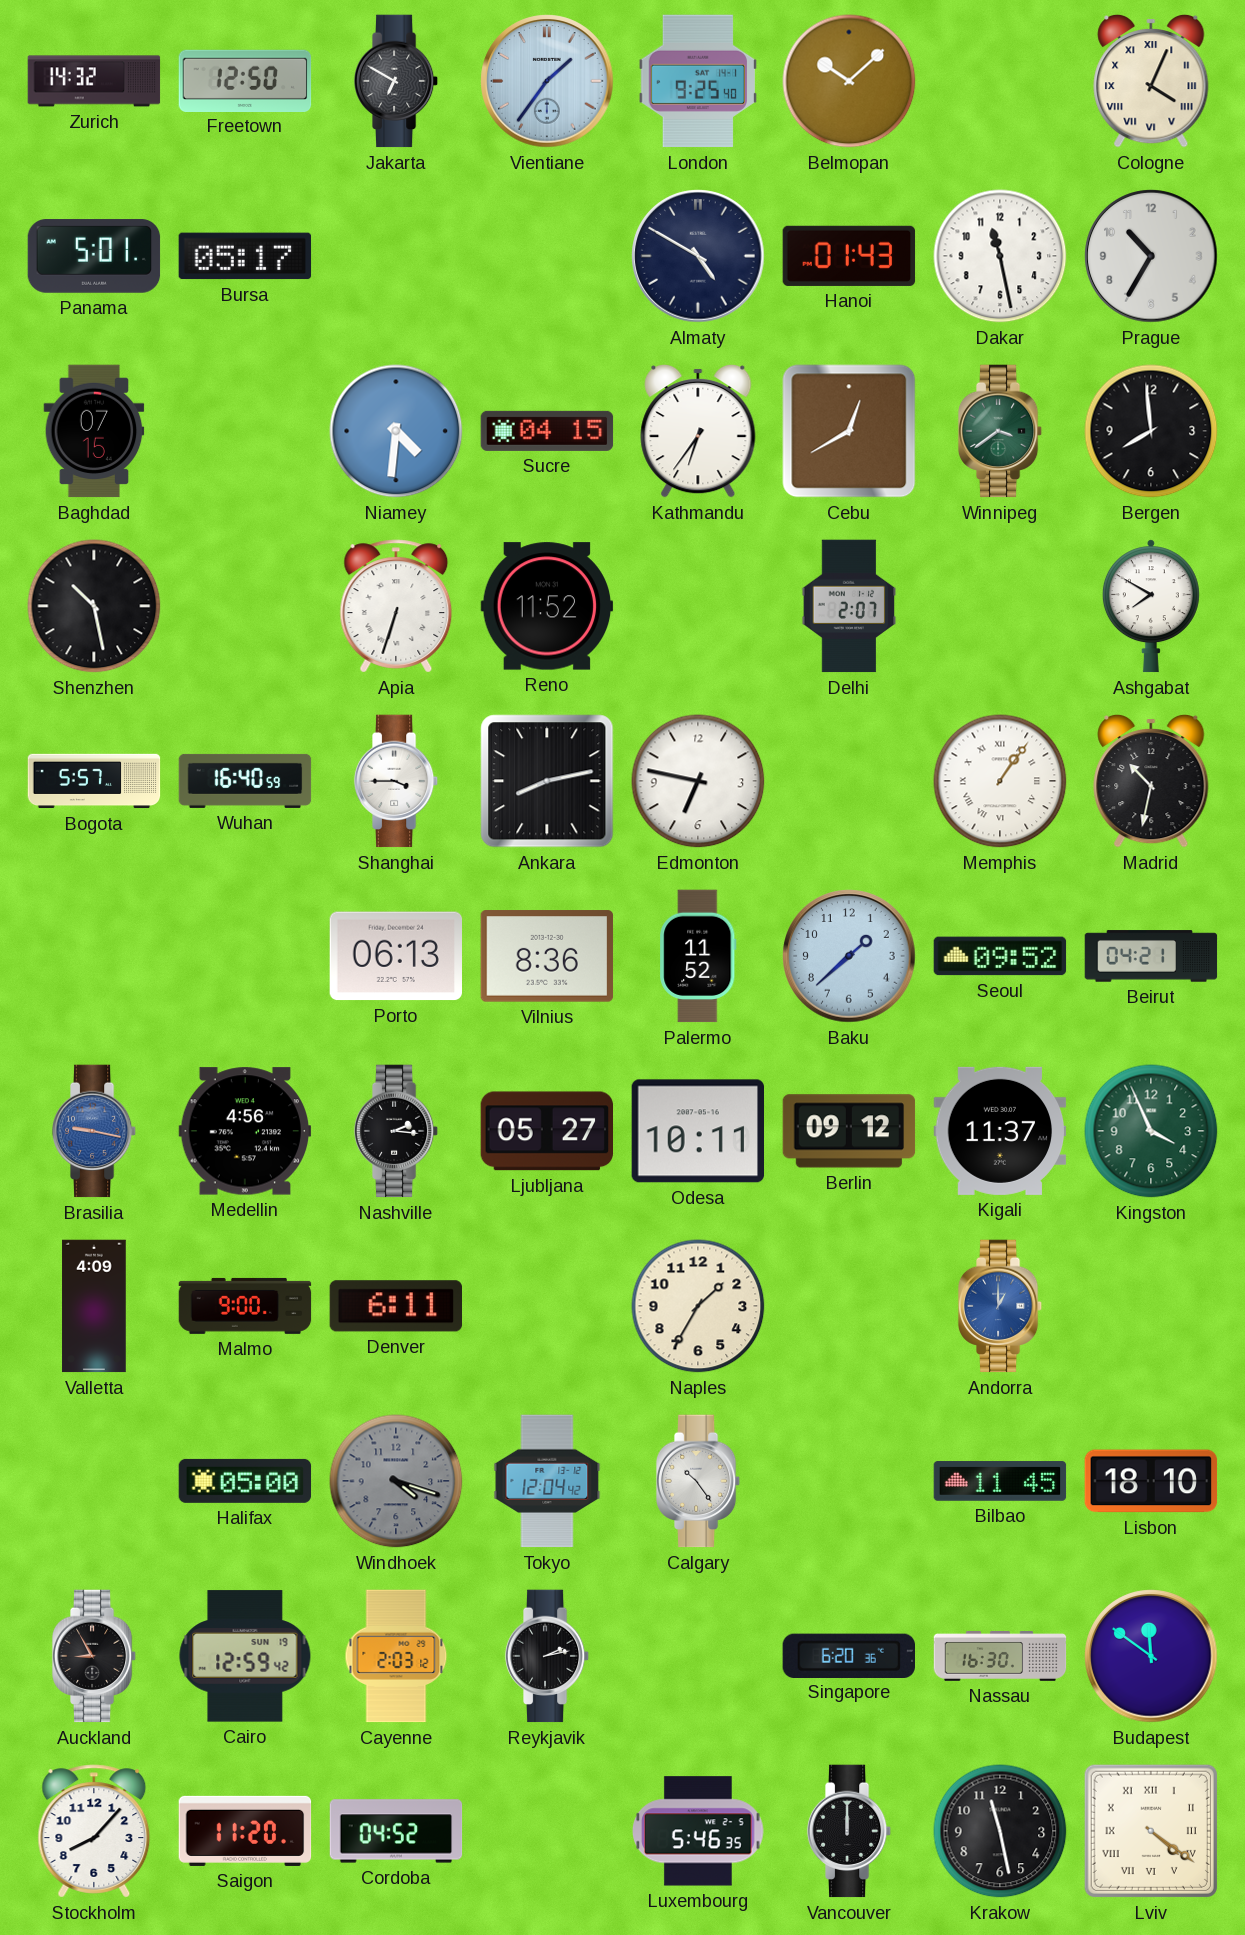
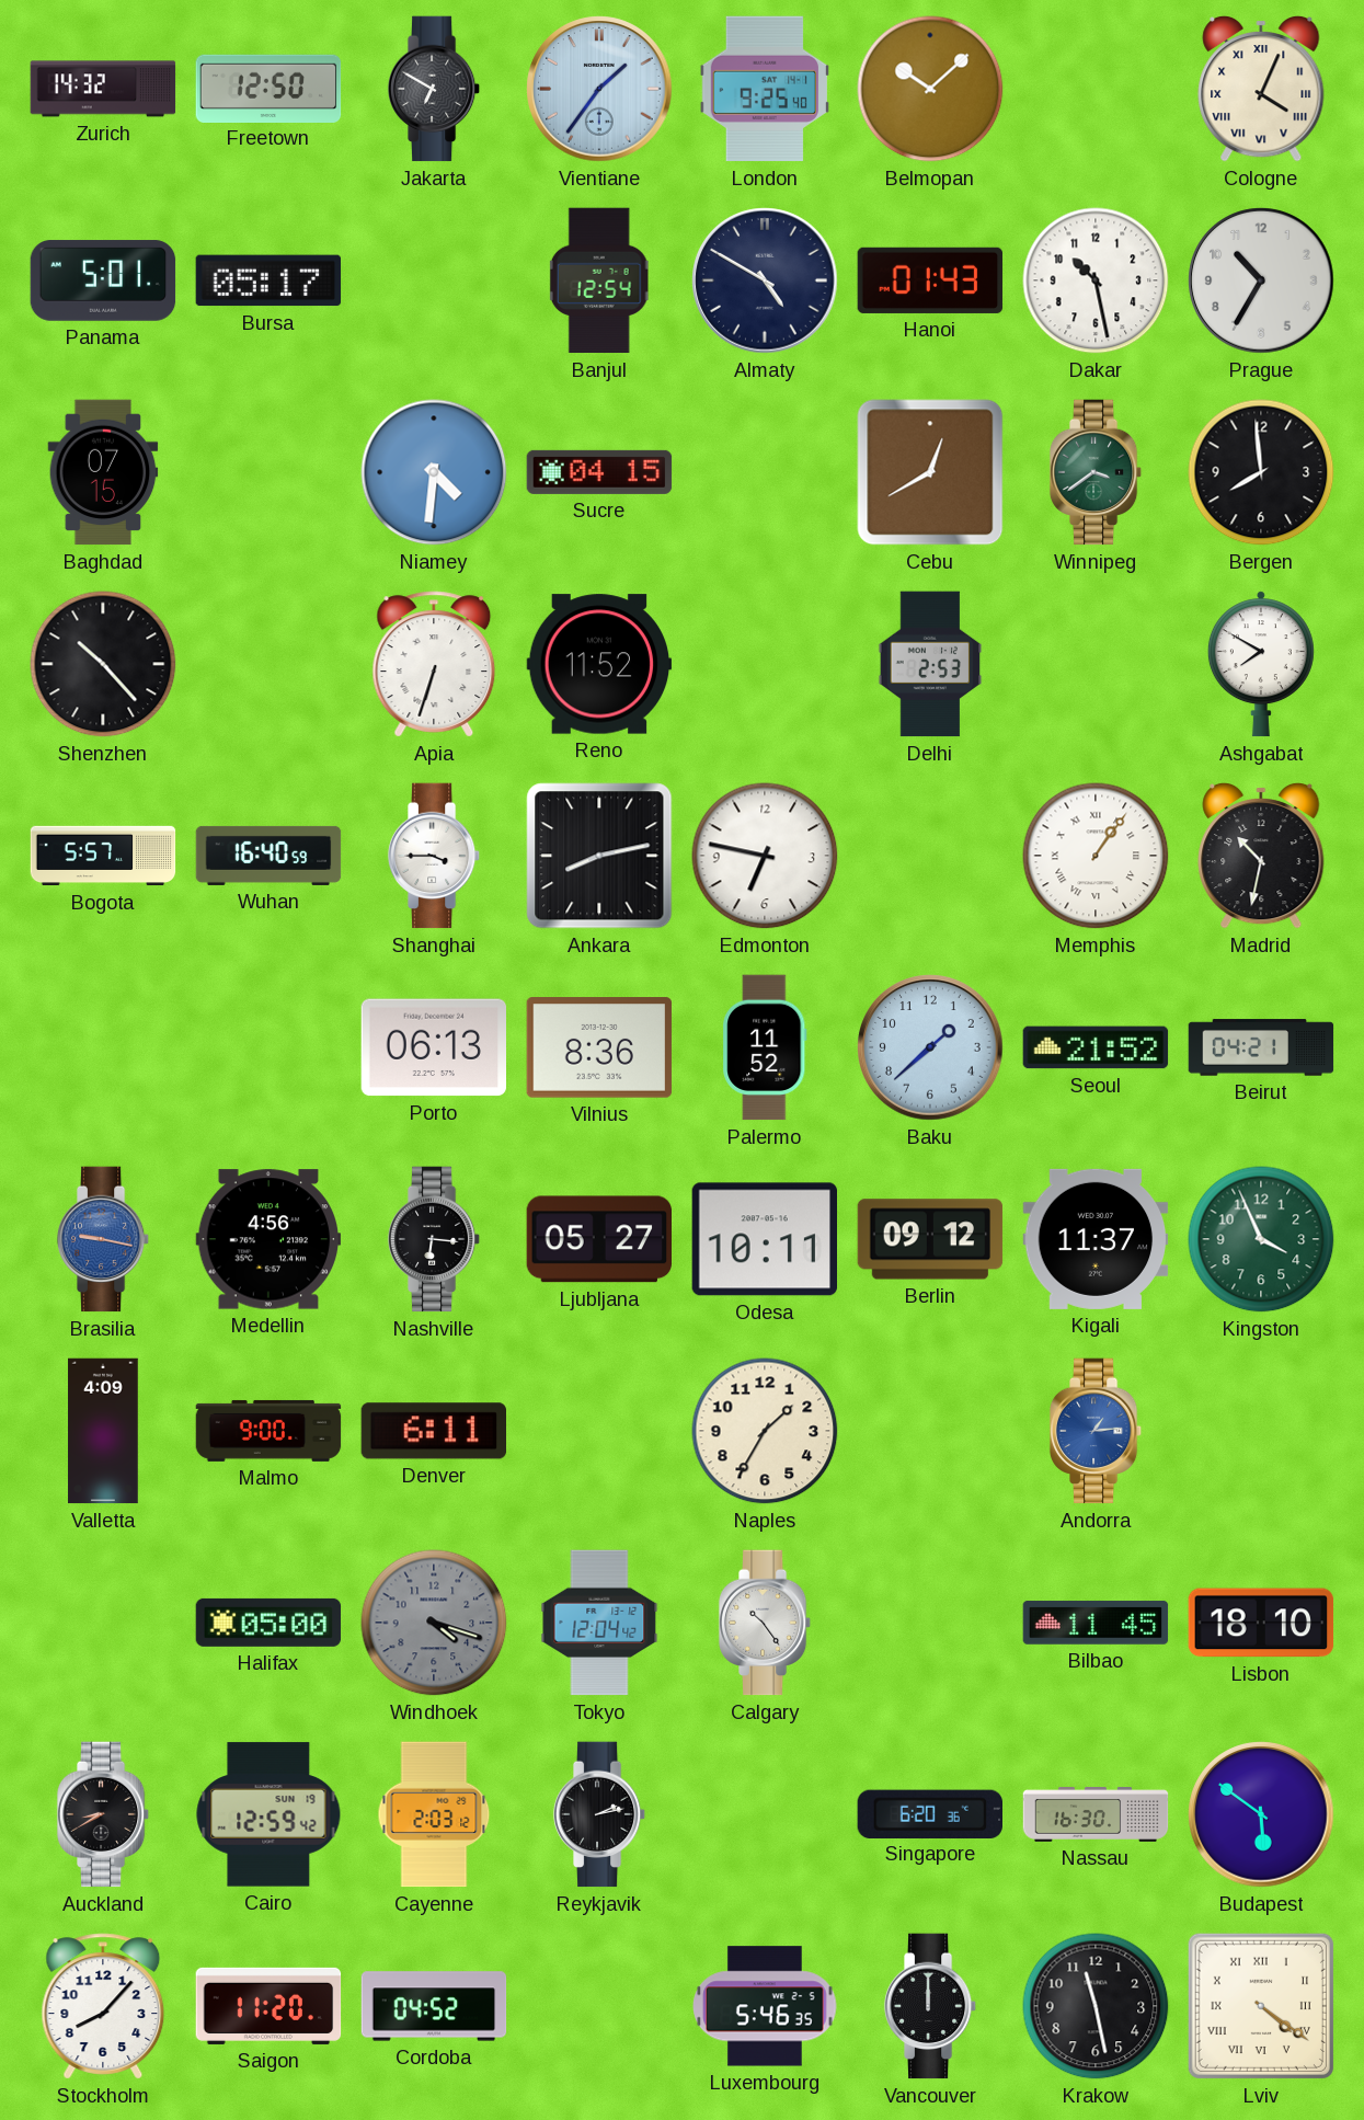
Banjul: none -> 12:54
Dakar: 11:28 -> 10:28
Kathmandu: 6:36 -> none
Shenzhen: 10:28 -> 10:23
Delhi: 2:07 -> 2:53
Seoul: 09:52 -> 21:52
Nashville: 2:16 -> 6:16
Andorra: 1:00 -> 1:14
Auckland: 8:55 -> 8:40
Budapest: 11:51 -> 5:51
